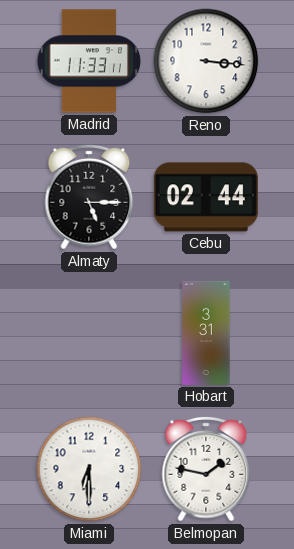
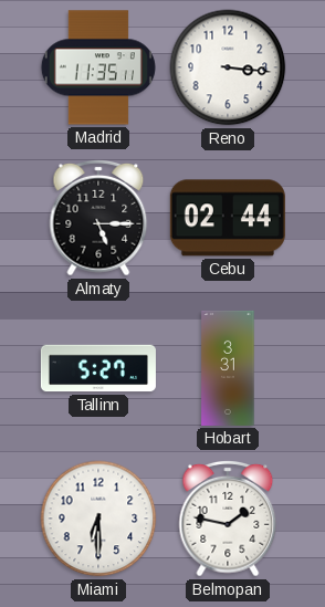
Madrid: 11:33 -> 11:35
Tallinn: none -> 5:27
